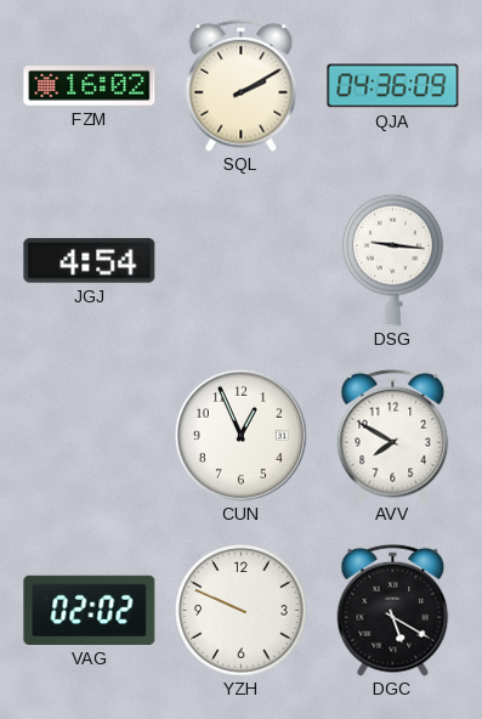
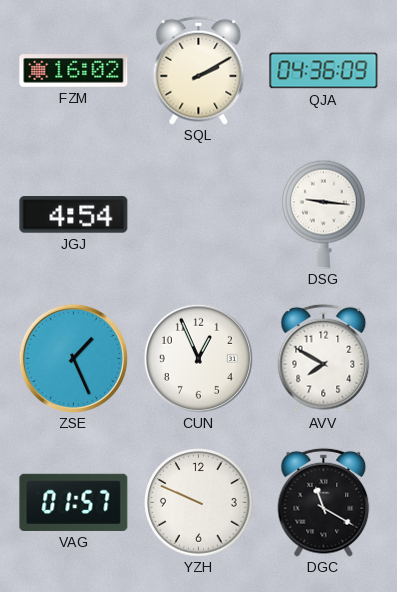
ZSE: none -> 1:26
VAG: 02:02 -> 01:57
DGC: 5:20 -> 11:20
